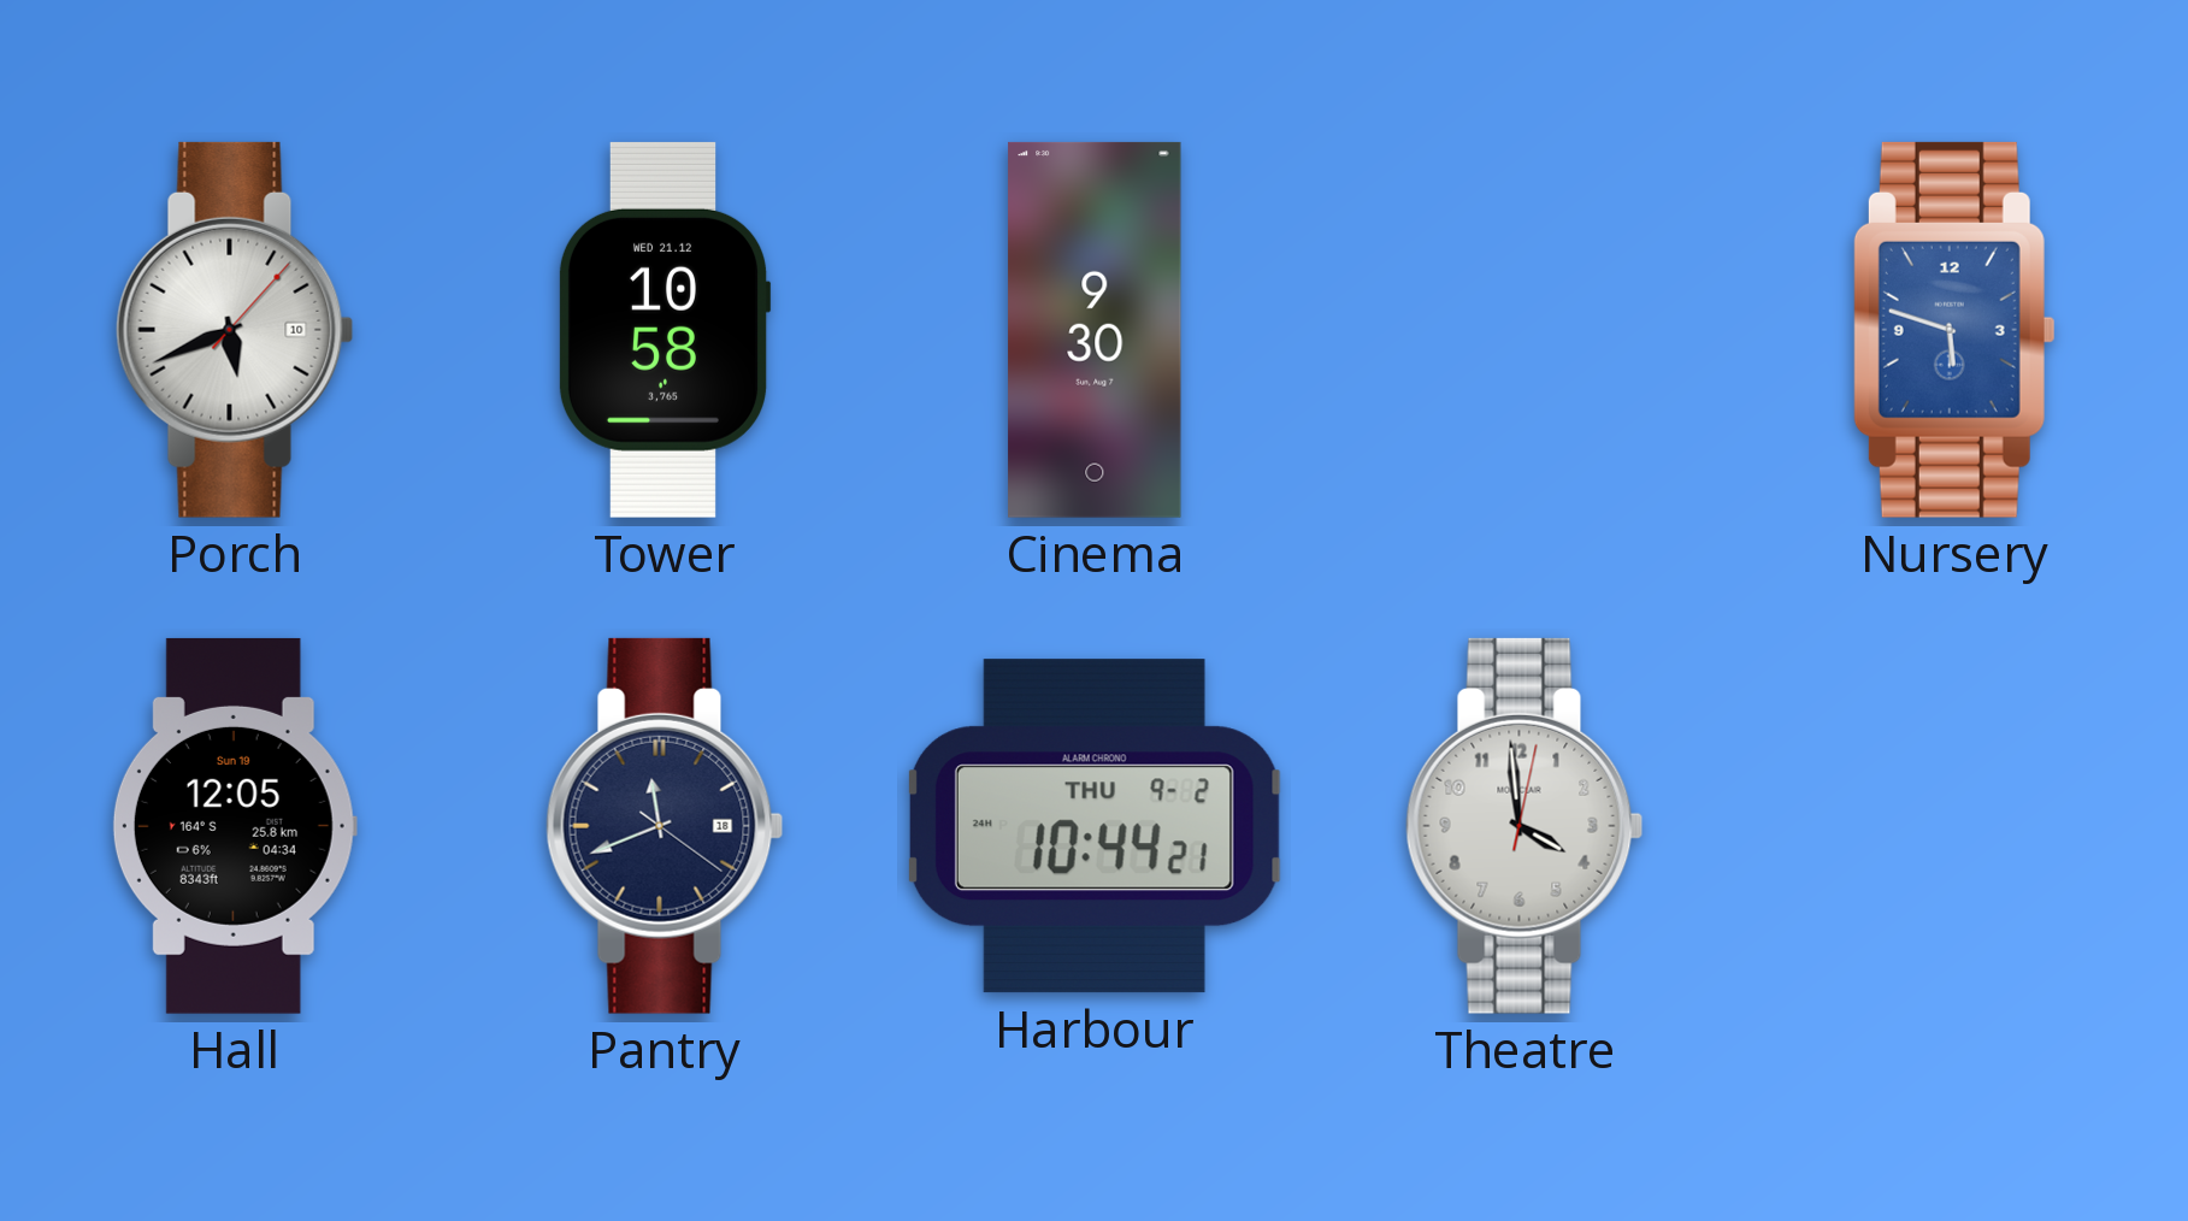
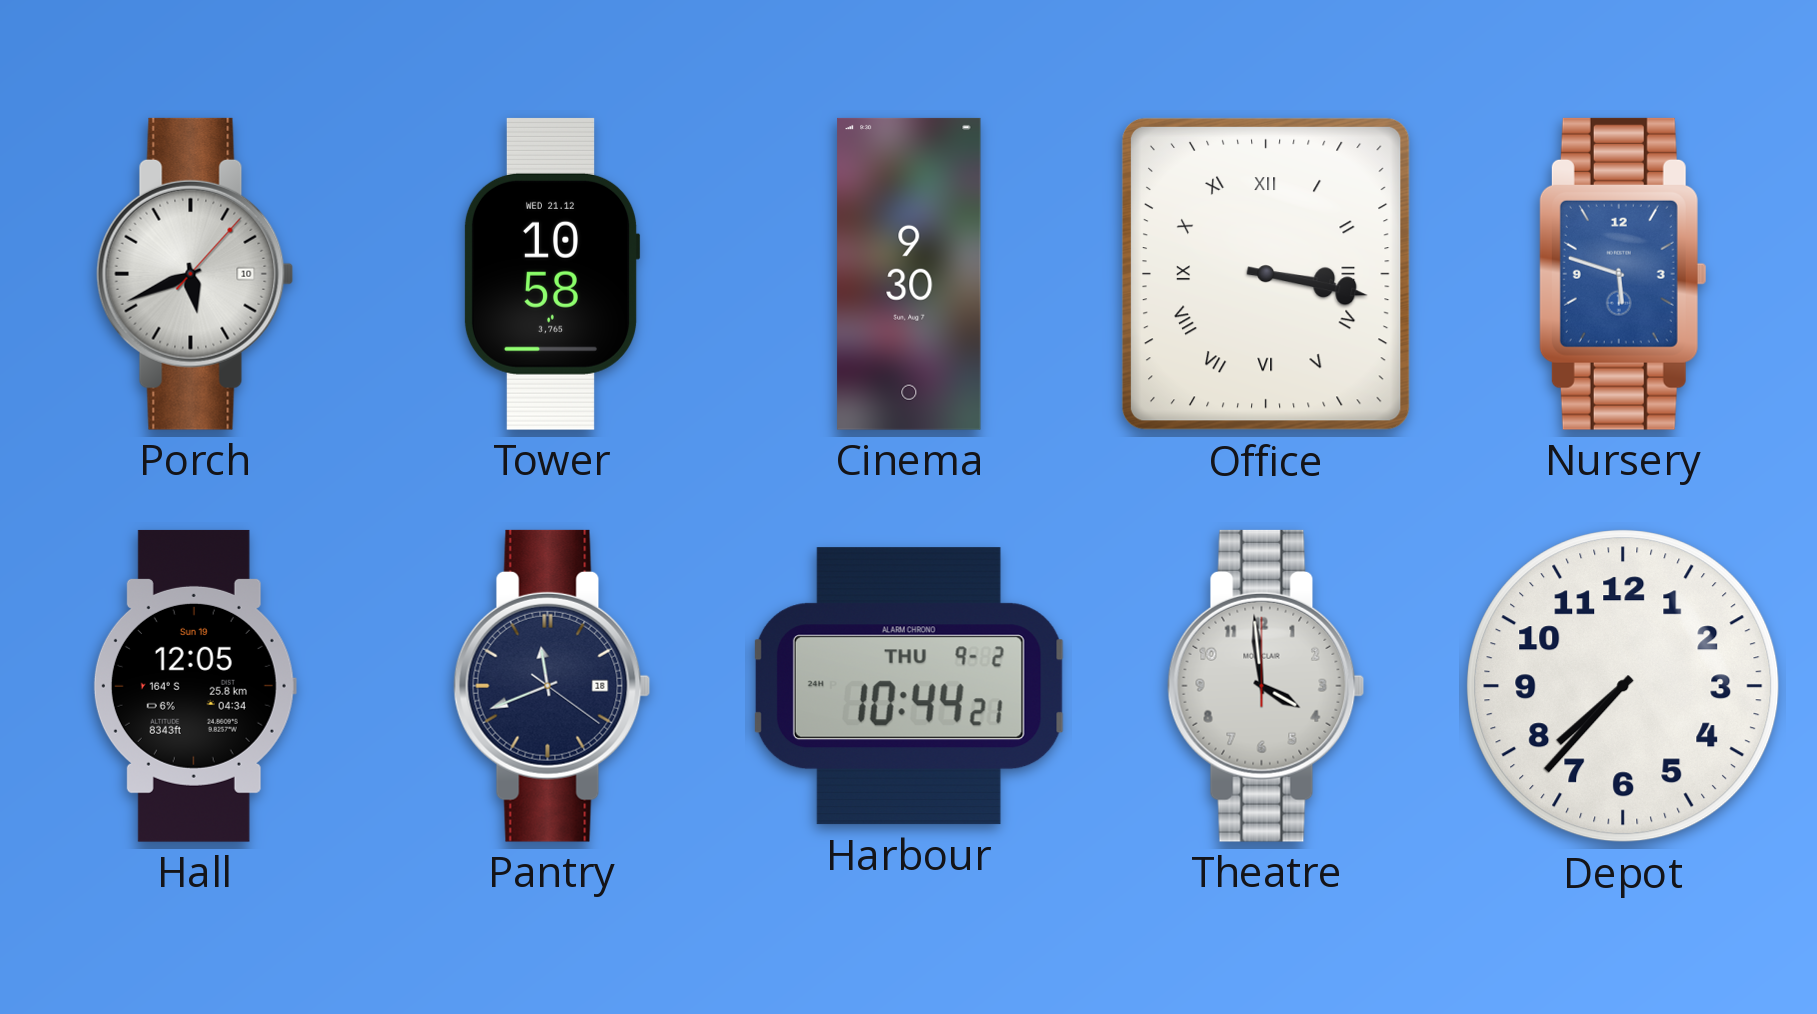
Office: none -> 3:17
Theatre: 3:59:02 -> 3:59:00
Depot: none -> 7:37
